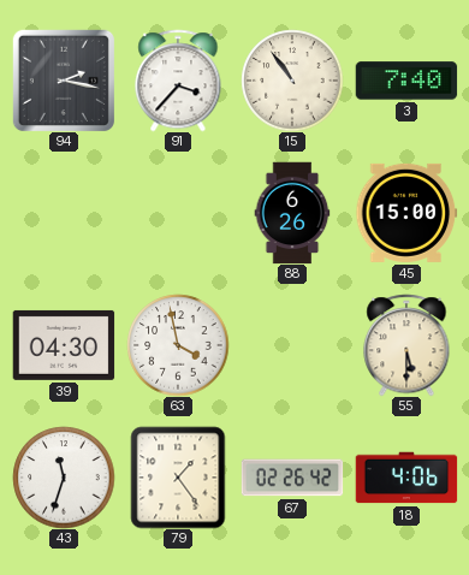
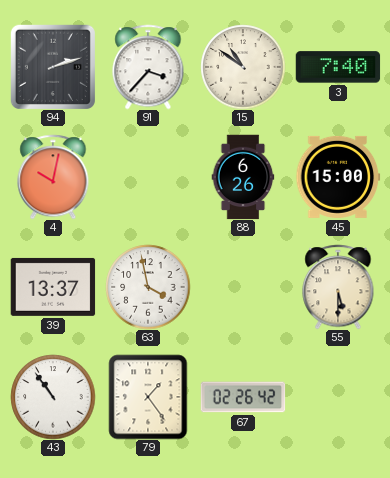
94: 2:17 -> 2:12
15: 10:54 -> 10:51
4: none -> 10:02
39: 04:30 -> 13:37
43: 11:33 -> 10:54
18: 4:06 -> none
